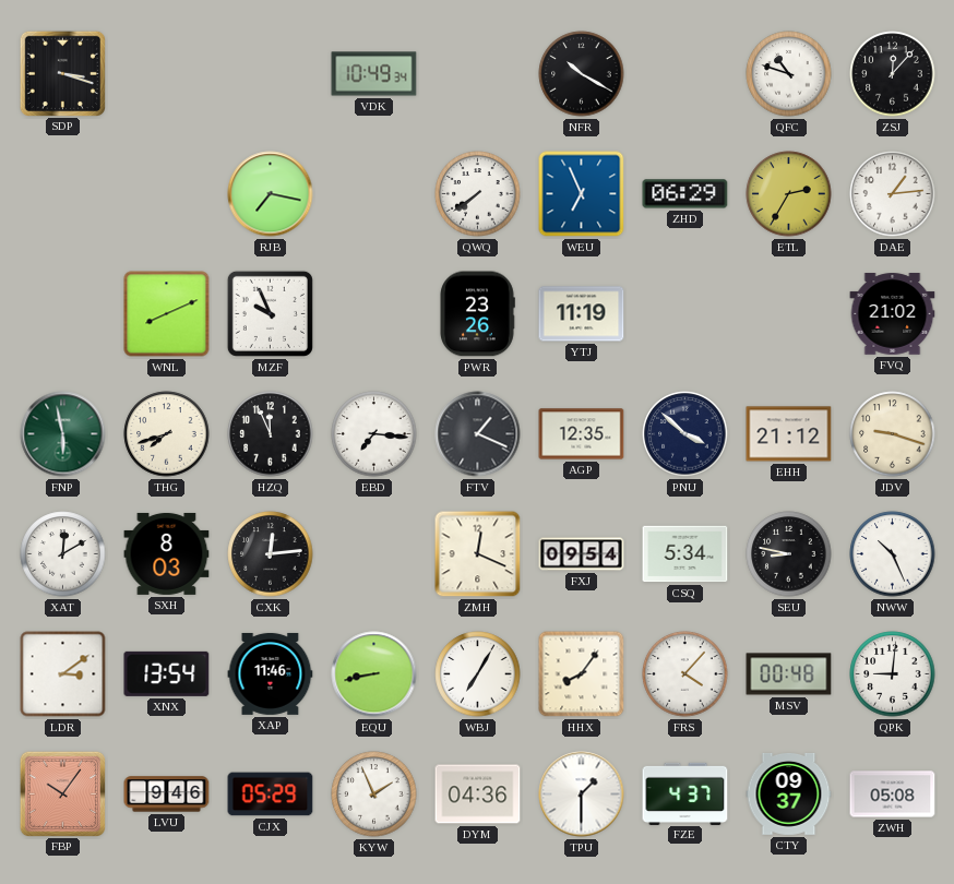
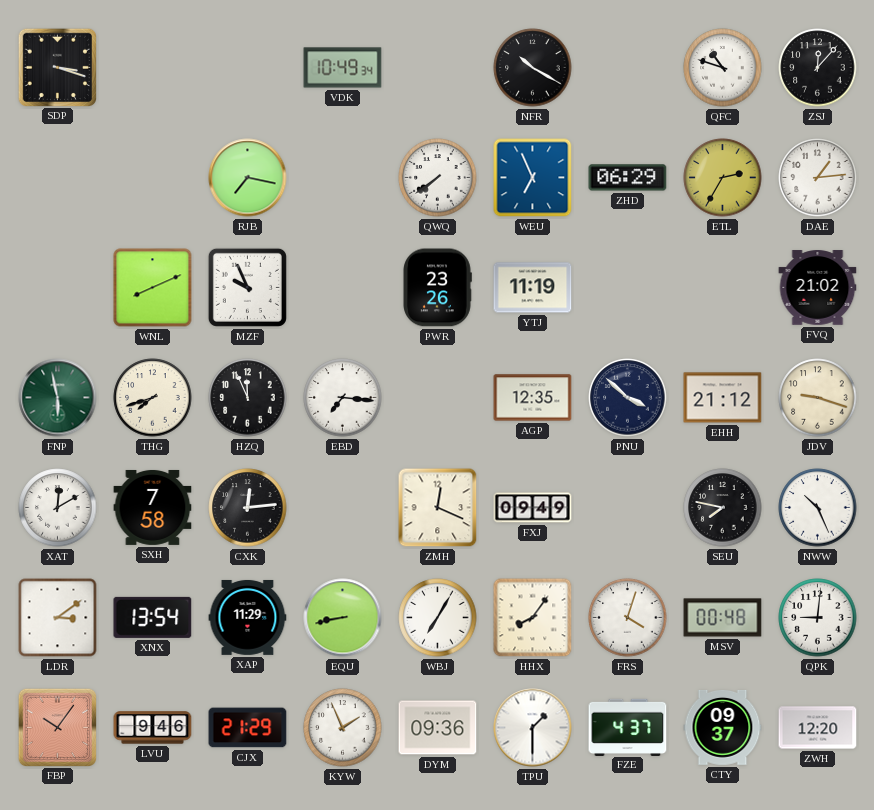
FTV: 1:19 -> none
SXH: 8:03 -> 7:58
FXJ: 09:54 -> 09:49
CSQ: 5:34 -> none
SEU: 8:47 -> 7:47
XAP: 11:46 -> 11:29
FRS: 4:07 -> 4:03
CJX: 05:29 -> 21:29
DYM: 04:36 -> 09:36
ZWH: 05:08 -> 12:20
